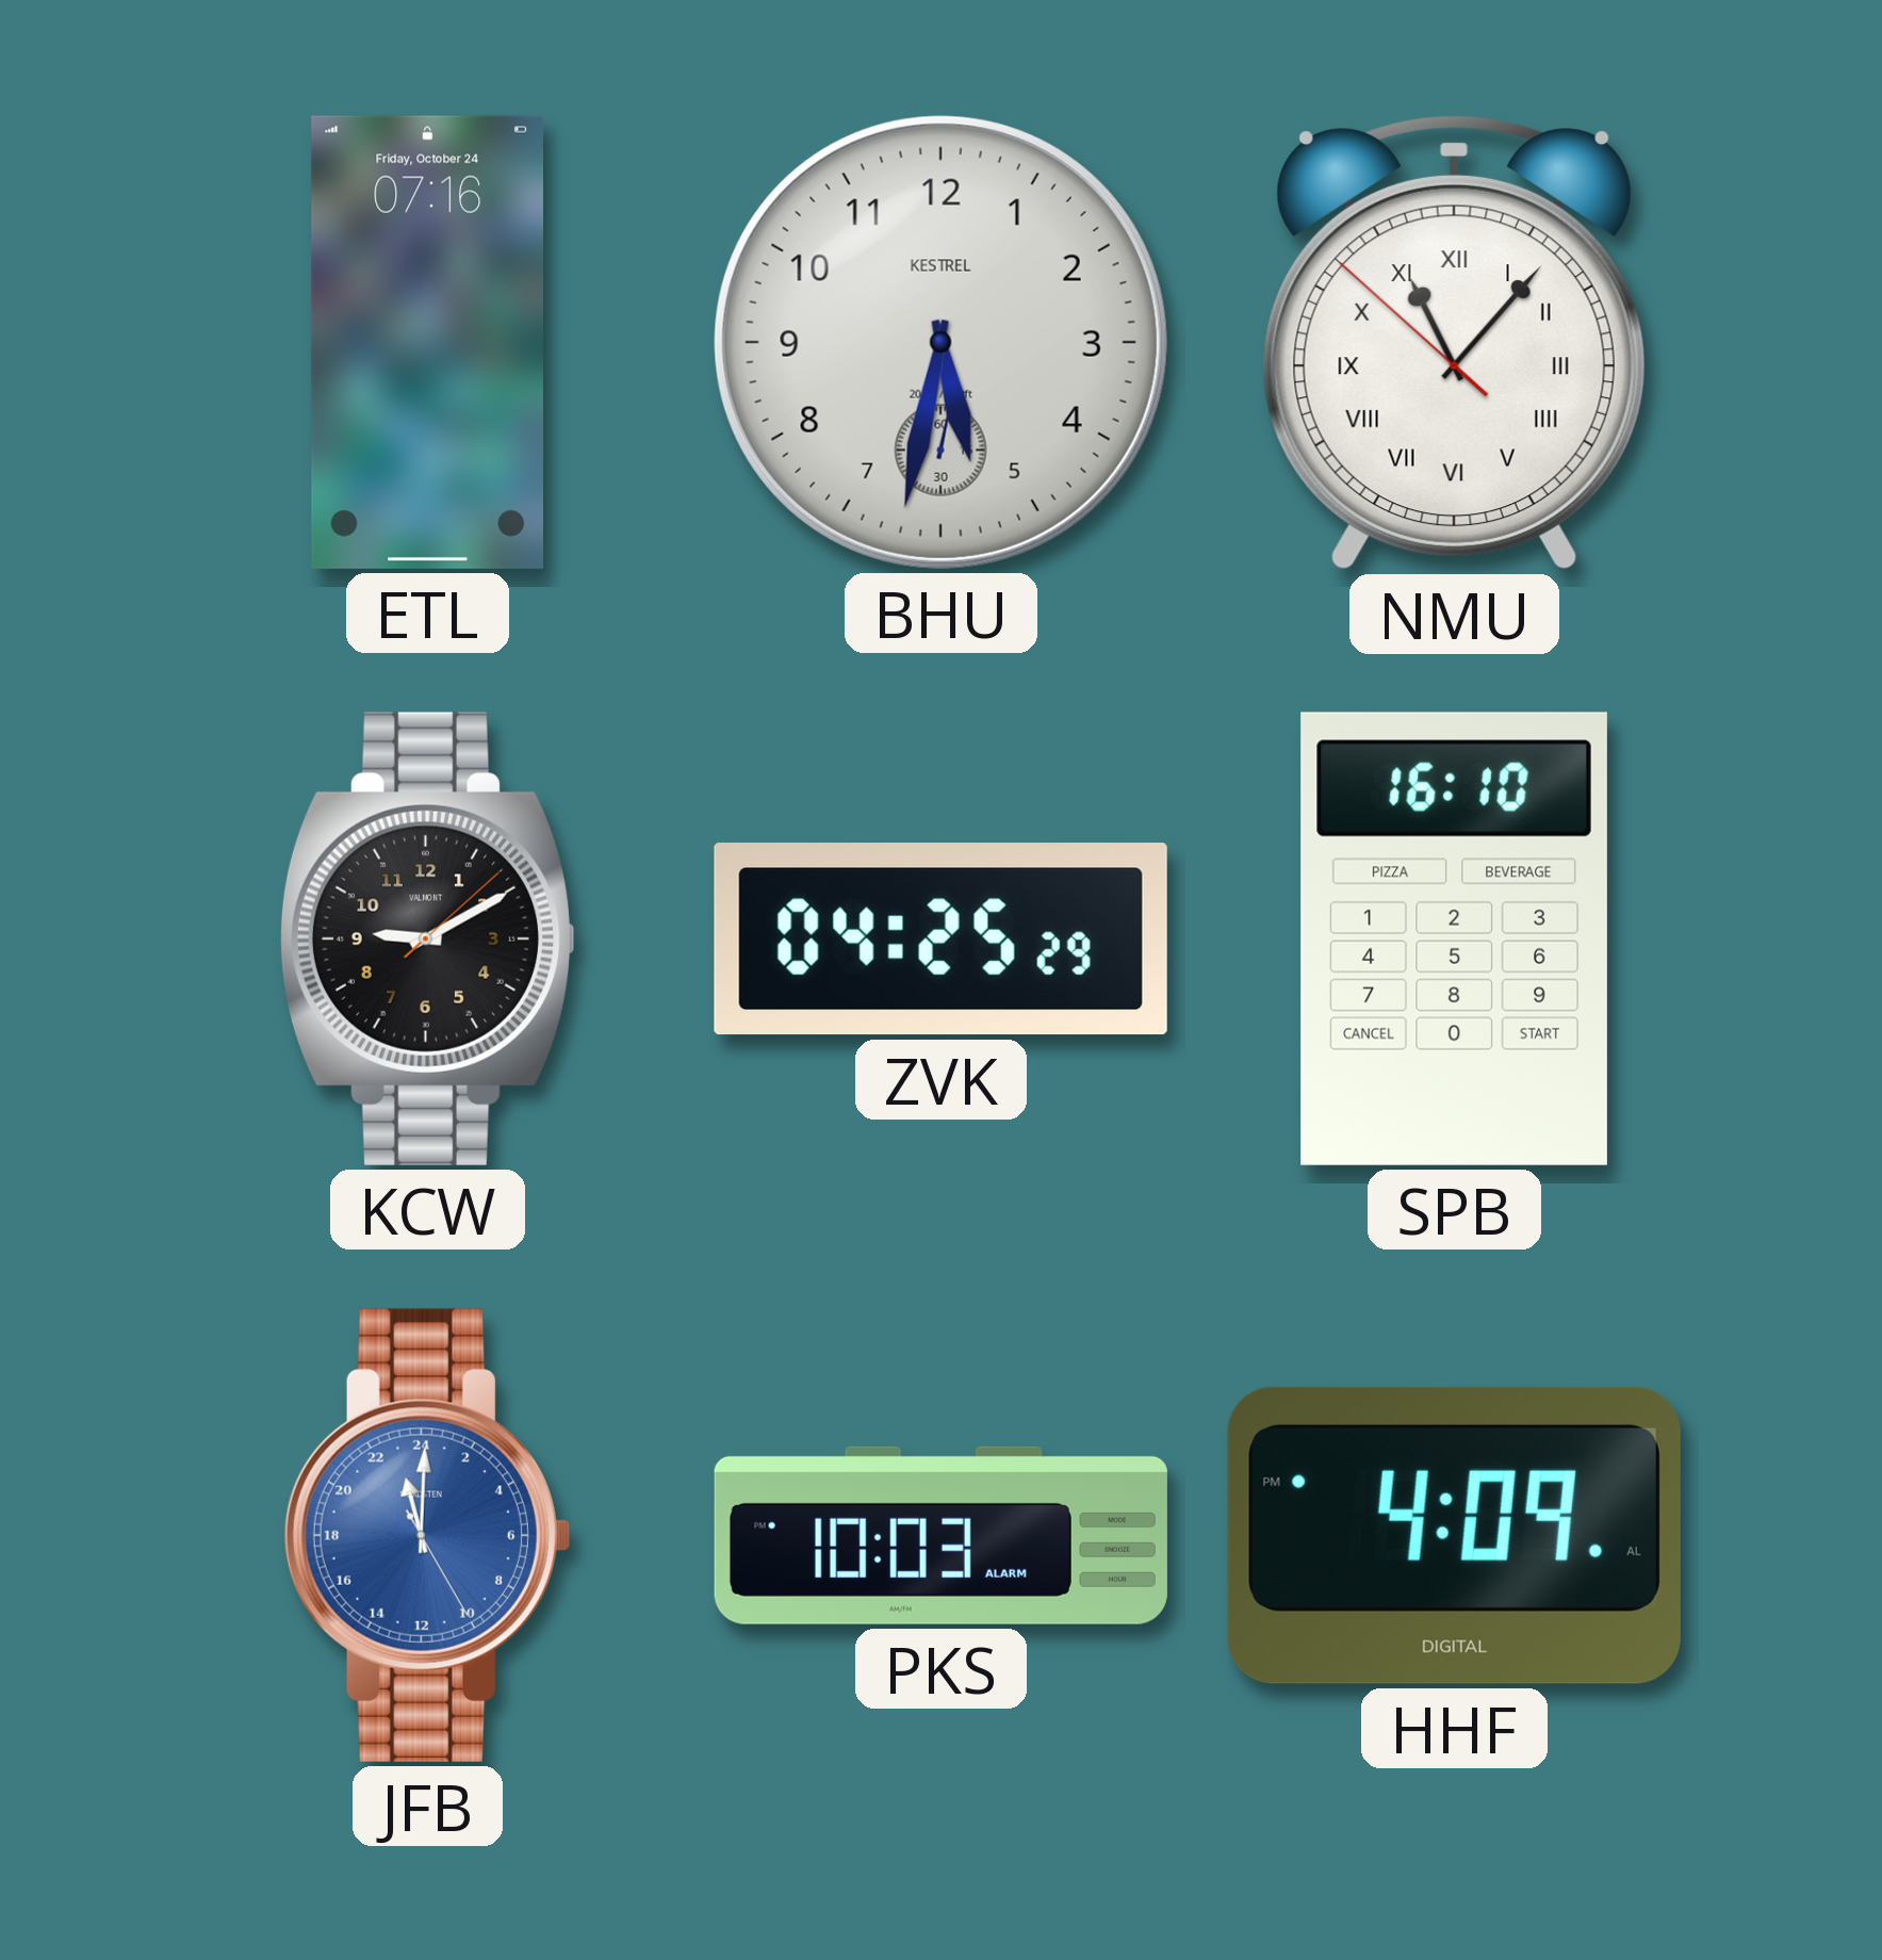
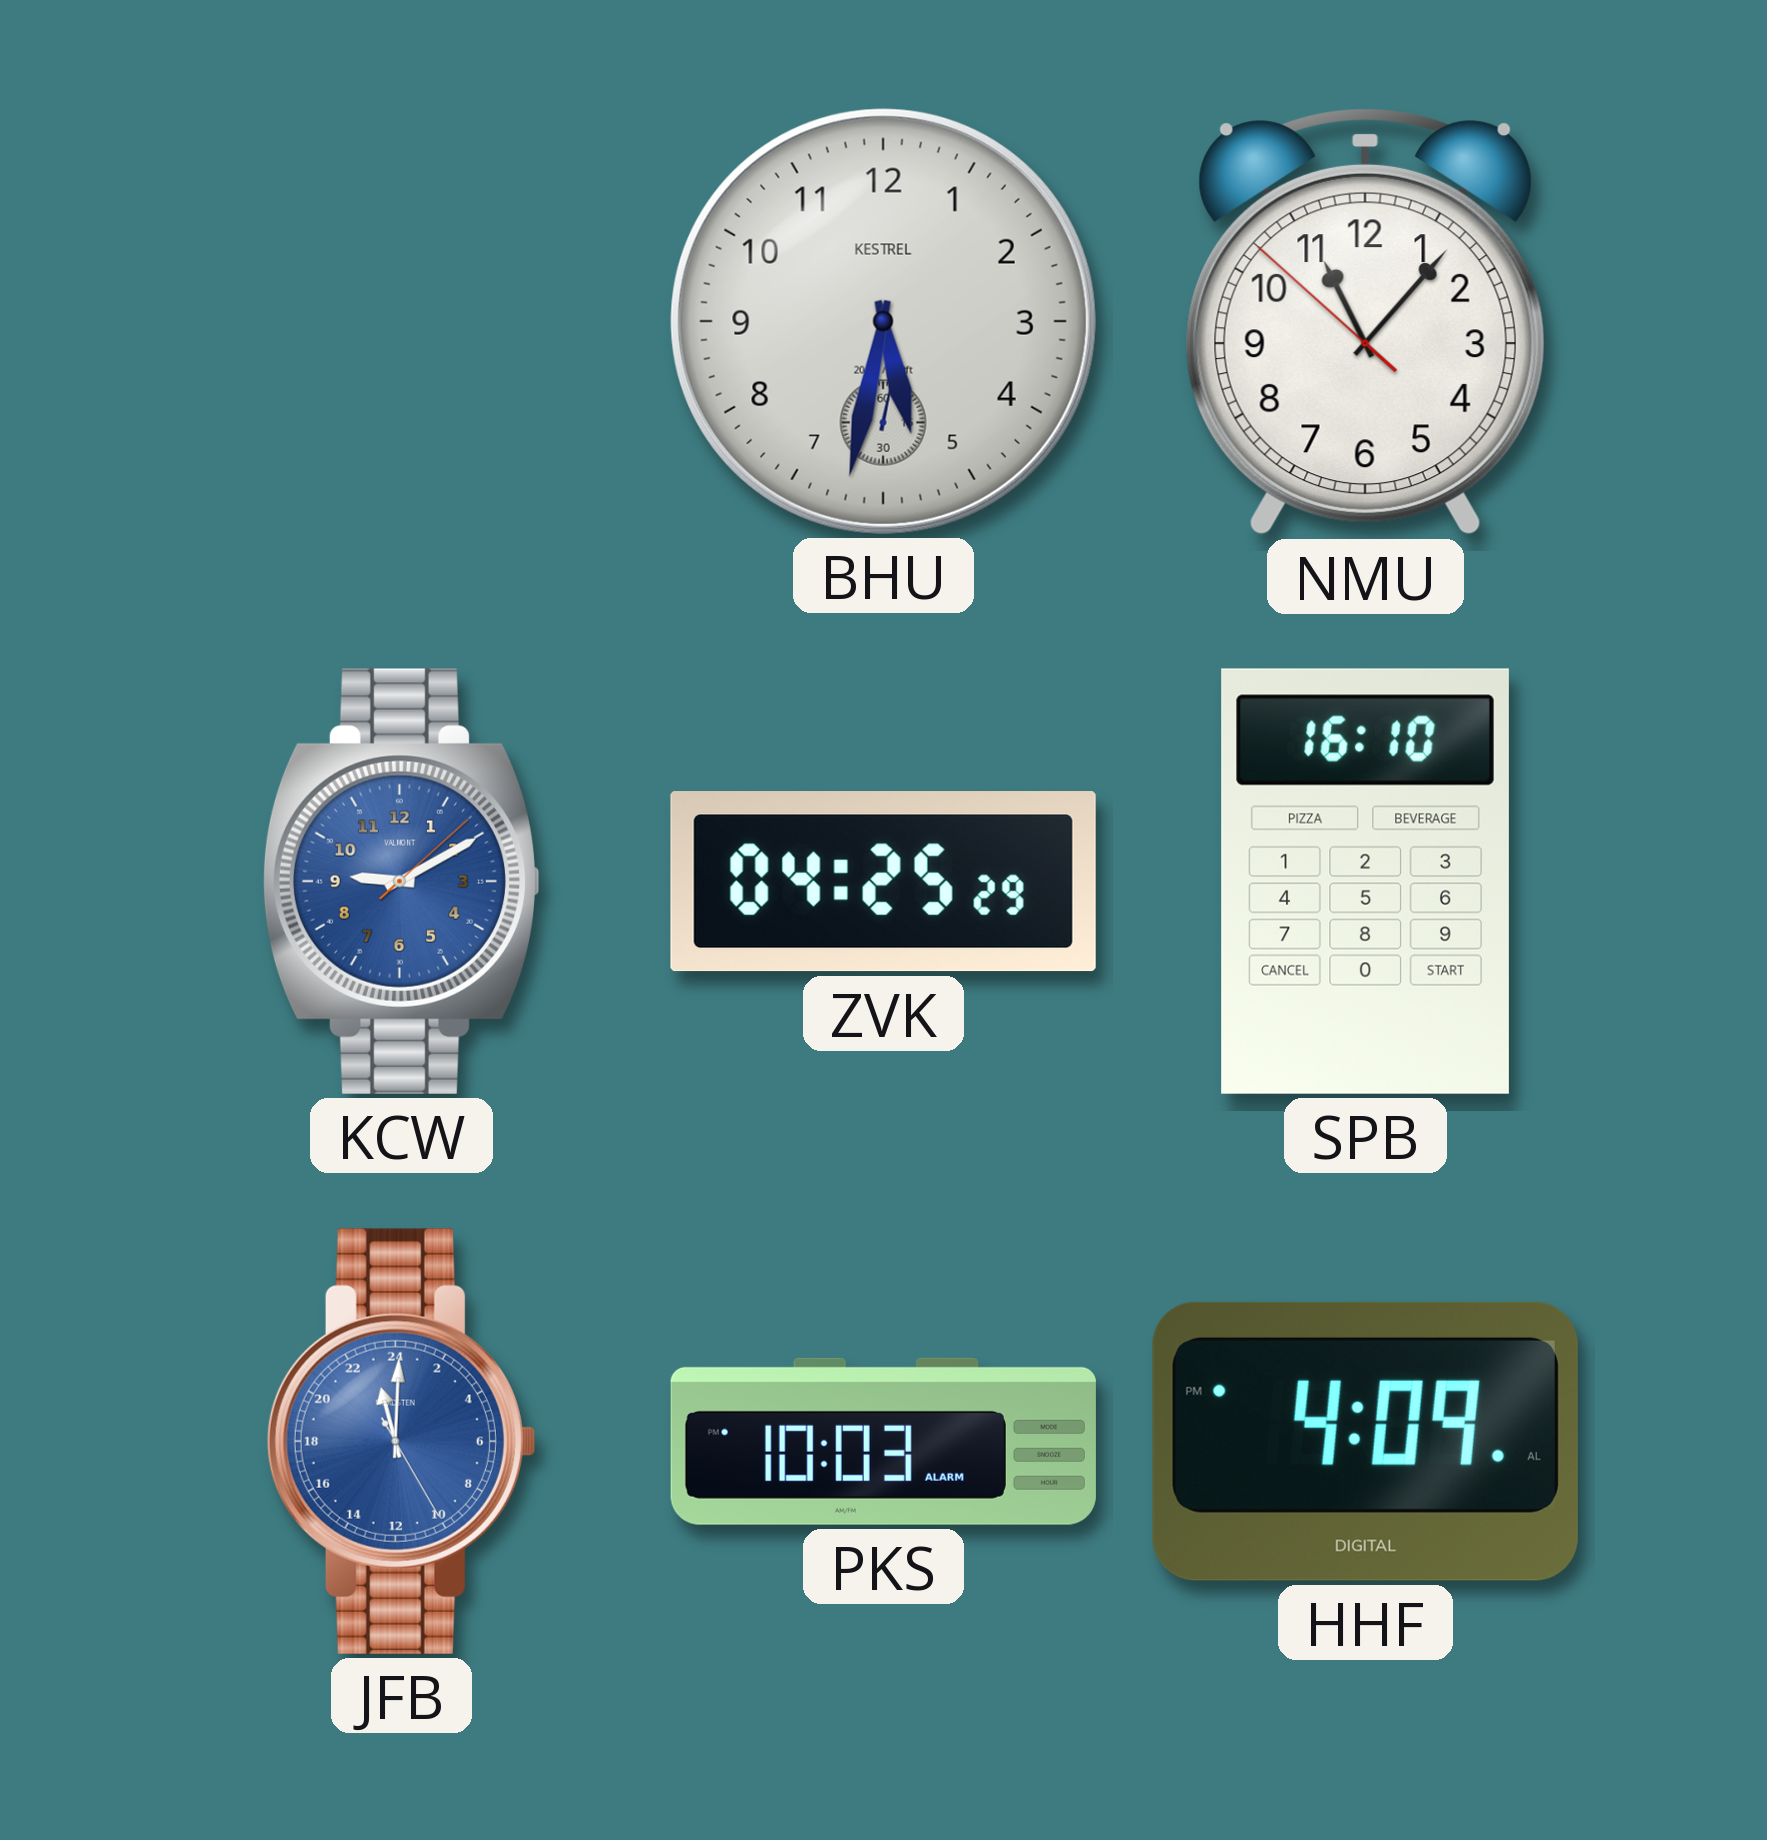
ETL: 07:16 -> none
NMU numerals: Roman -> Arabic
KCW dial: black -> blue
